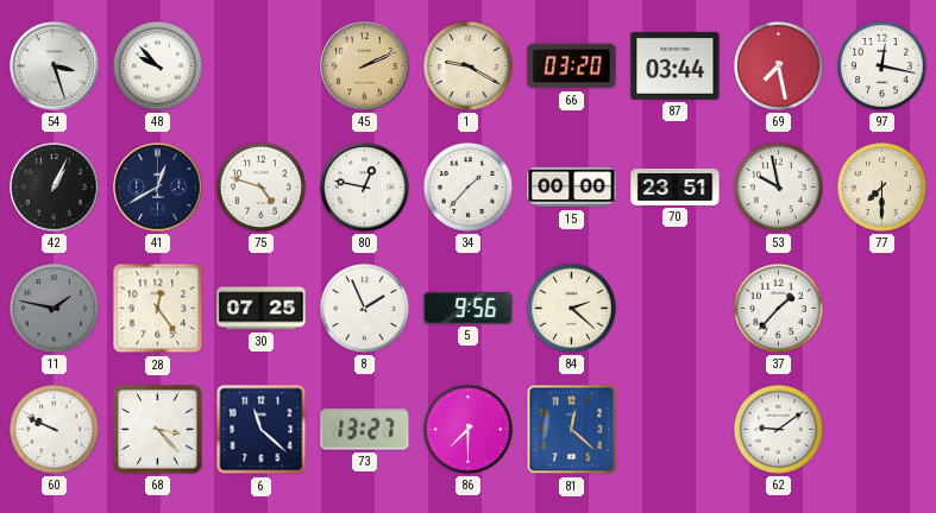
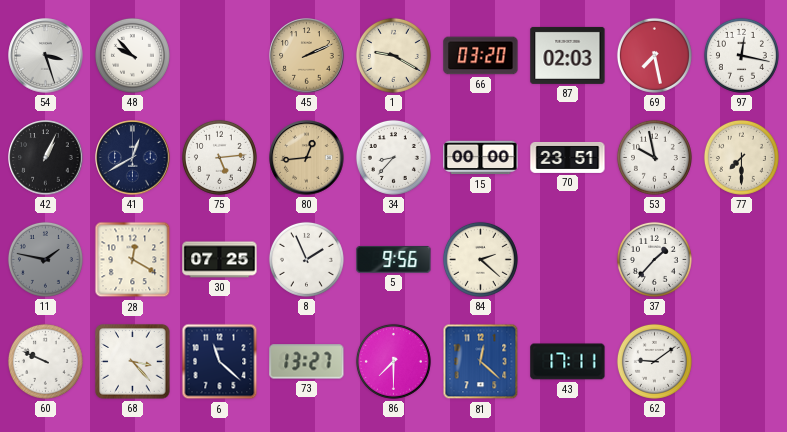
87: 03:44 -> 02:03
75: 4:48 -> 5:14
80: 12:47 -> 12:44
80 dial: white -> champagne
34: 1:37 -> 8:37
28: 12:24 -> 12:20
43: none -> 17:11
